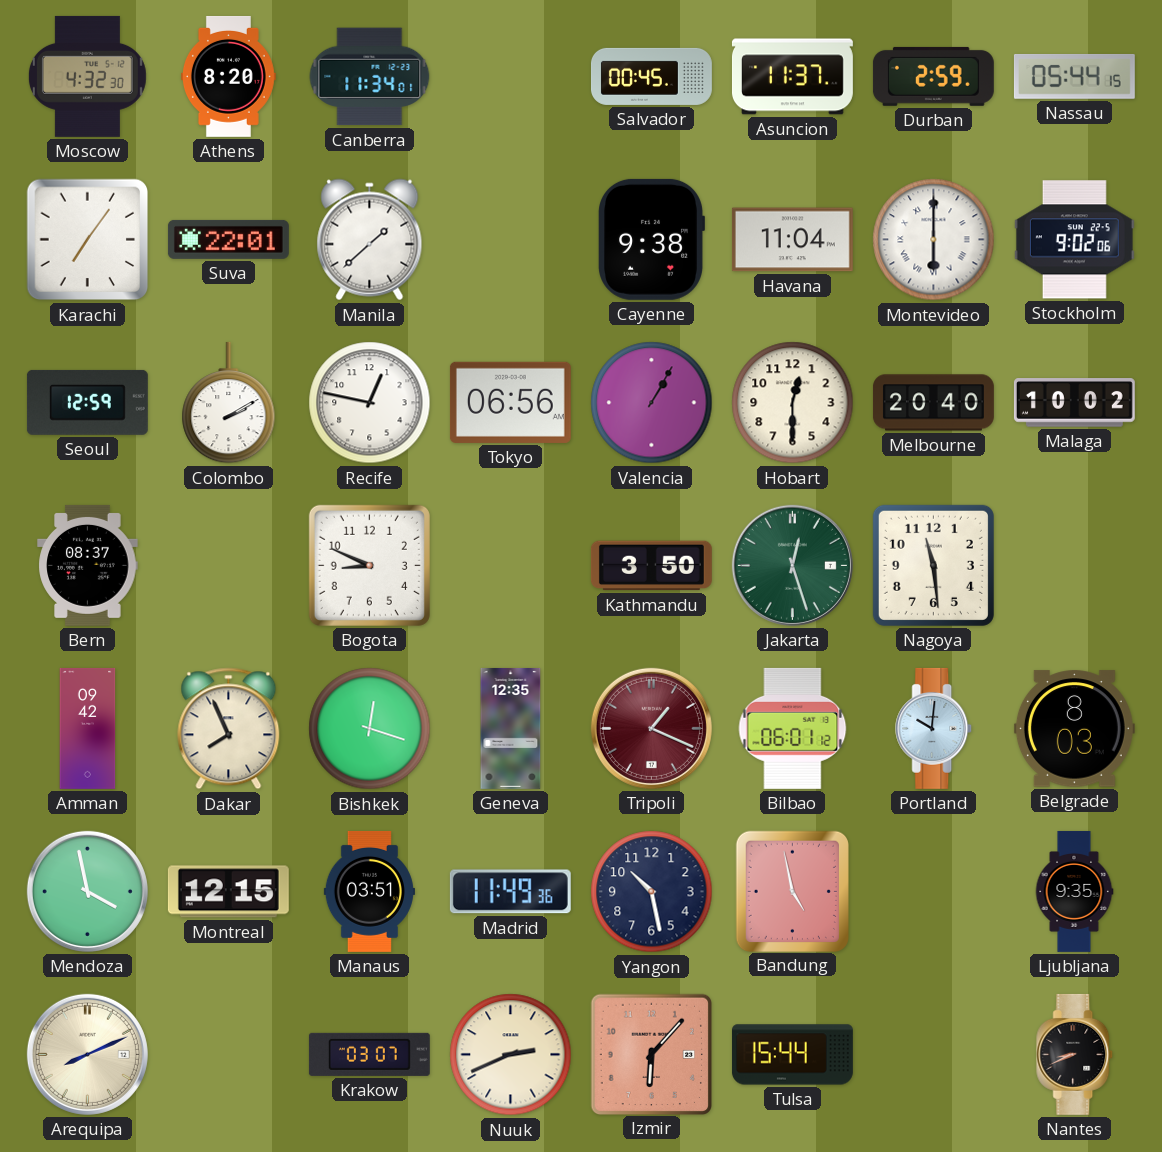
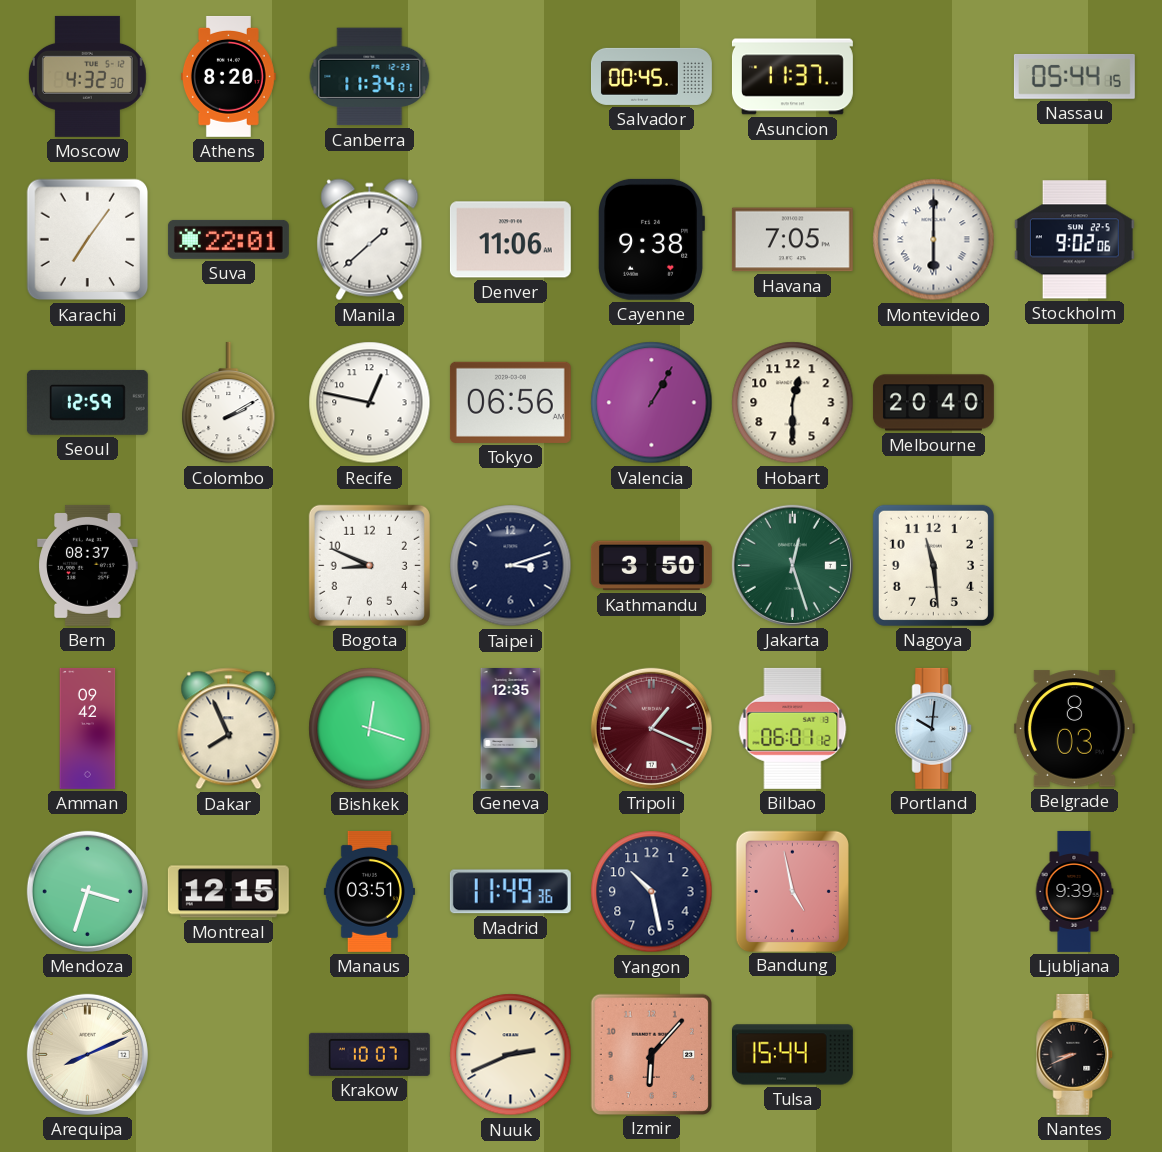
Durban: 2:59 -> none
Denver: none -> 11:06
Havana: 11:04 -> 7:05
Malaga: 10:02 -> none
Taipei: none -> 3:12
Mendoza: 3:58 -> 3:33
Ljubljana: 9:35 -> 9:39
Krakow: 03:07 -> 10:07
